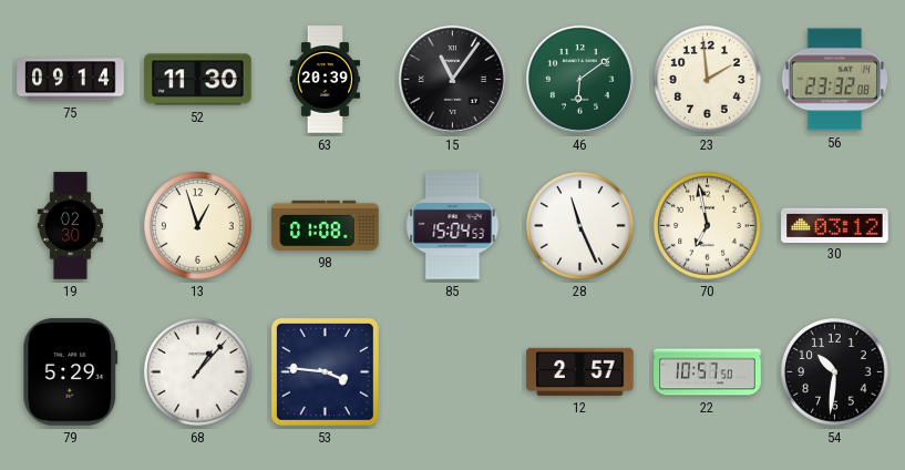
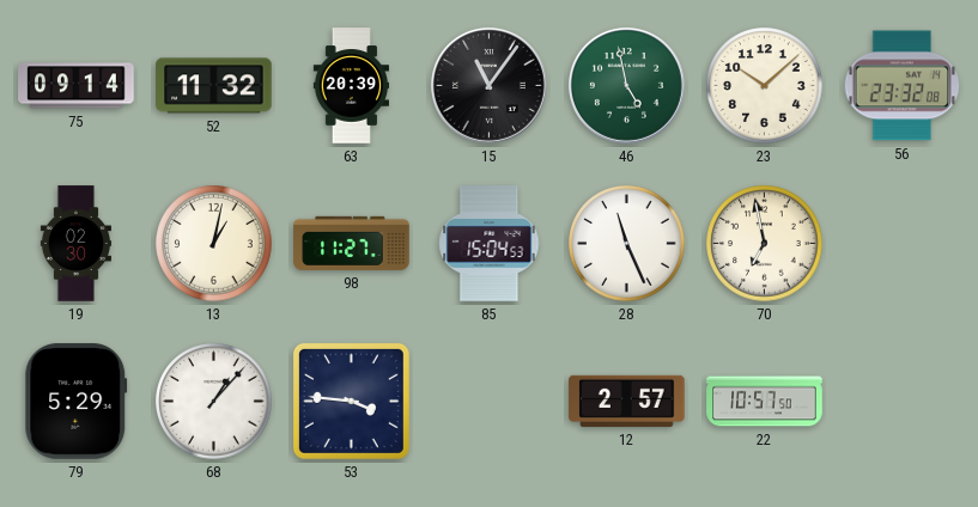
52: 11:30 -> 11:32
46: 6:09 -> 4:58
23: 1:59 -> 10:08
13: 12:57 -> 1:02
98: 01:08 -> 11:27
30: 03:12 -> none
54: 10:31 -> none
